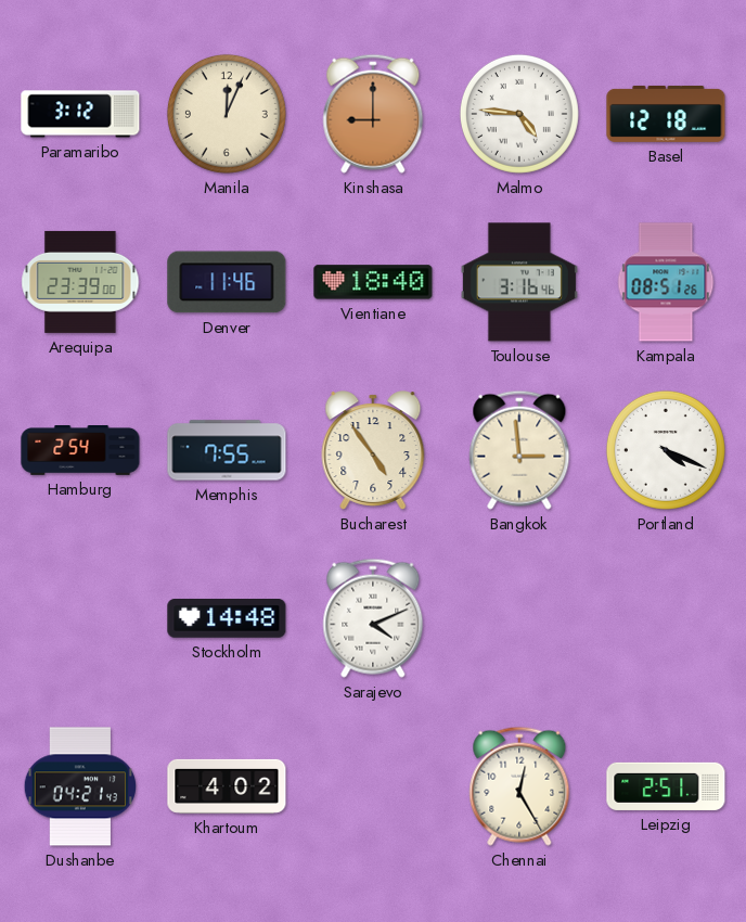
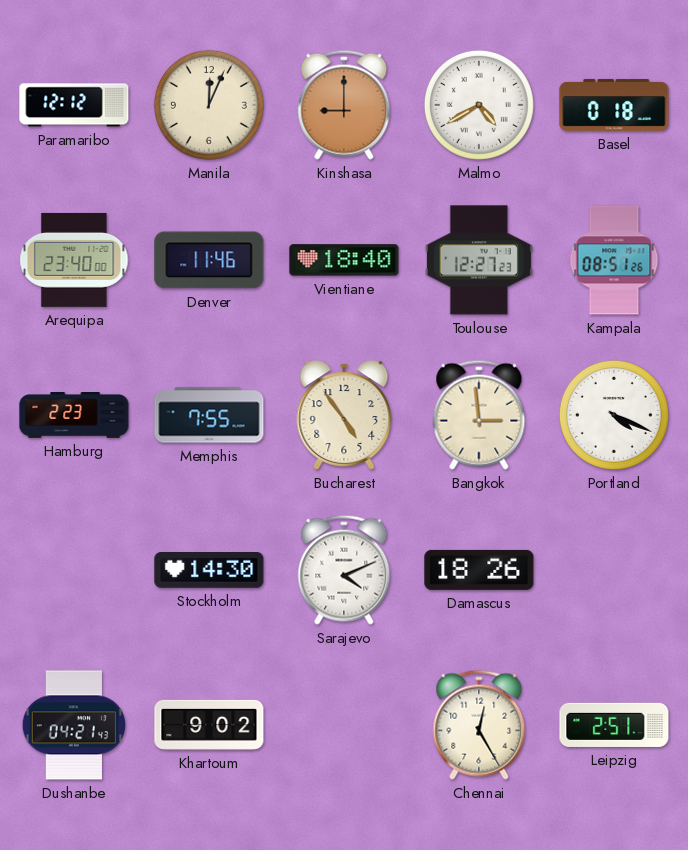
Paramaribo: 3:12 -> 12:12
Malmo: 4:46 -> 4:40
Basel: 12:18 -> 0:18
Arequipa: 23:39 -> 23:40
Toulouse: 3:16 -> 12:27
Hamburg: 2:54 -> 2:23
Stockholm: 14:48 -> 14:30
Damascus: none -> 18:26
Khartoum: 4:02 -> 9:02
